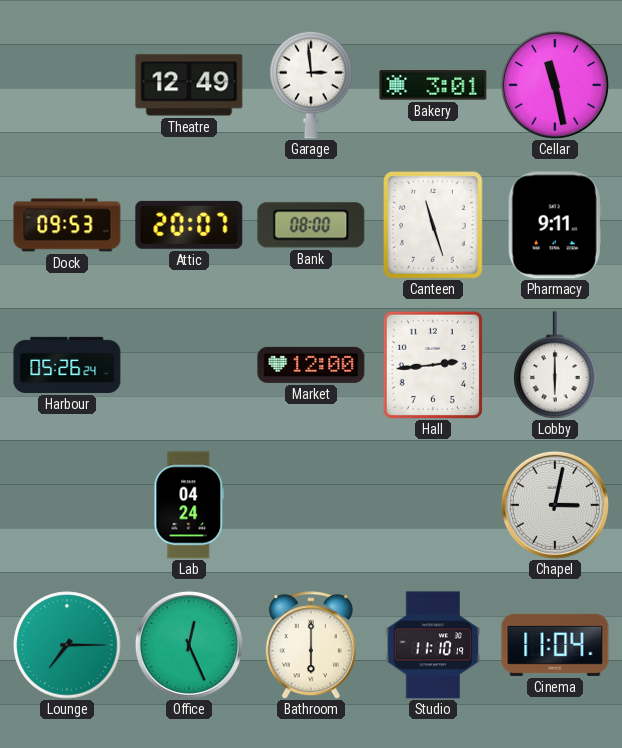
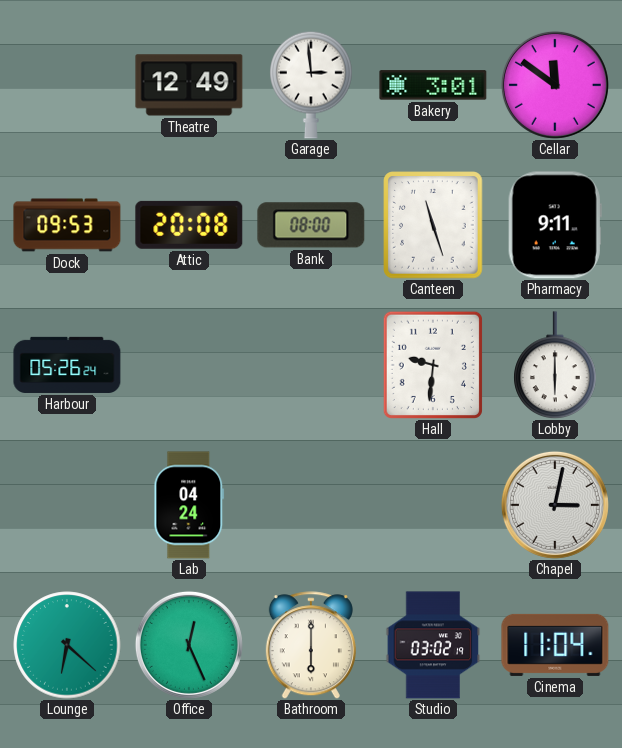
Cellar: 11:28 -> 11:51
Attic: 20:07 -> 20:08
Market: 12:00 -> none
Hall: 2:44 -> 9:31
Lounge: 7:15 -> 6:22
Studio: 11:10 -> 03:02
